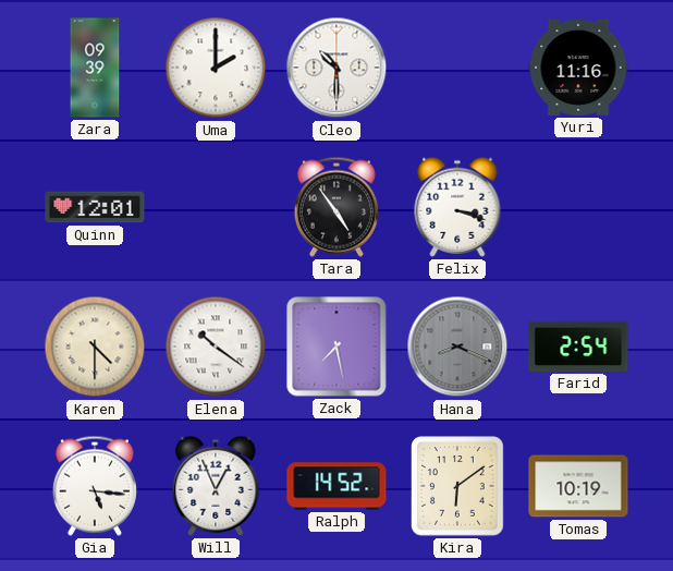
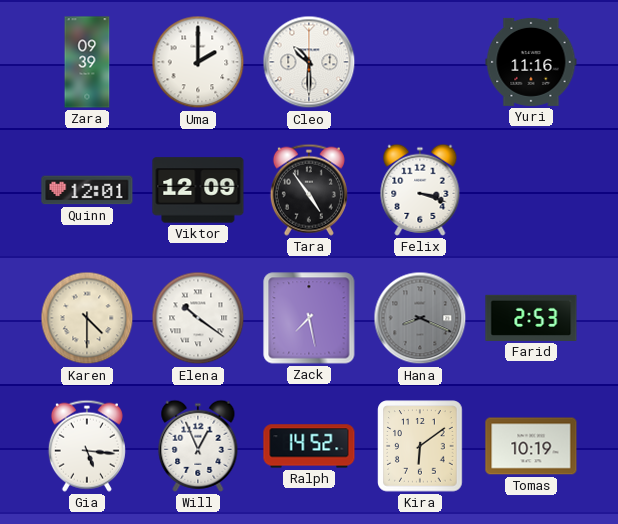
Viktor: none -> 12:09
Farid: 2:54 -> 2:53
